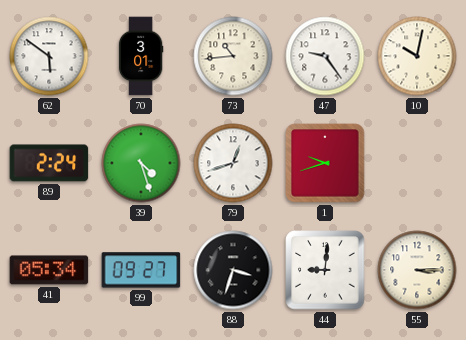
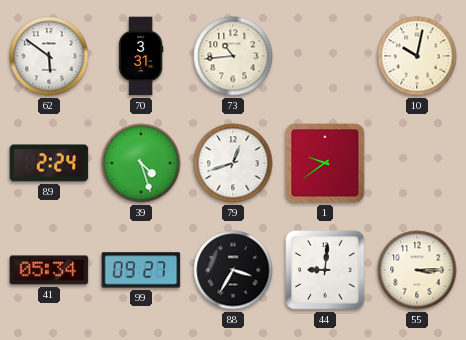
70: 3:01 -> 3:31
47: 9:24 -> none
1: 9:42 -> 9:39
88: 3:33 -> 3:35
